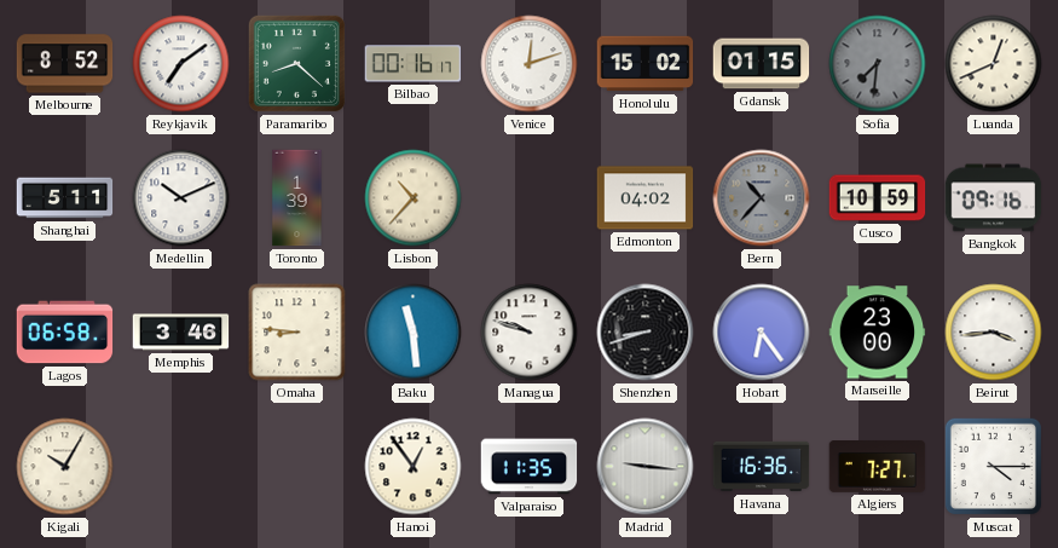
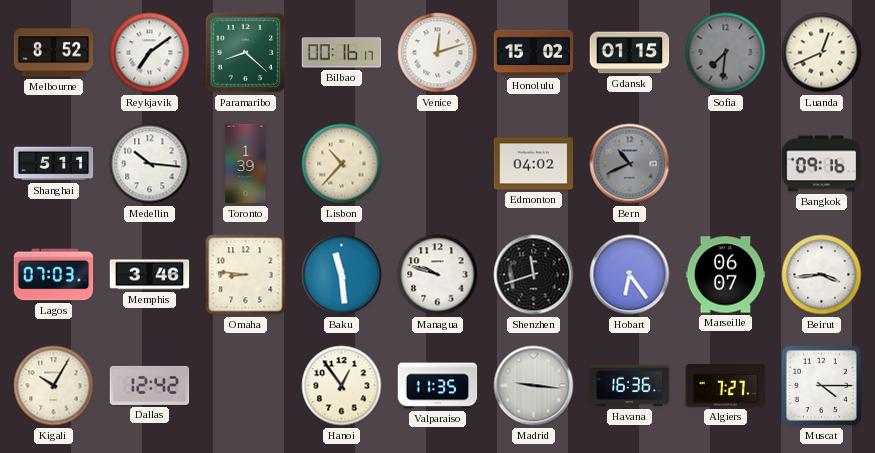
Medellin: 10:11 -> 10:16
Bern: 10:37 -> 10:41
Cusco: 10:59 -> none
Lagos: 06:58 -> 07:03
Shenzhen: 8:42 -> 11:42
Marseille: 23:00 -> 06:07
Dallas: none -> 12:42
